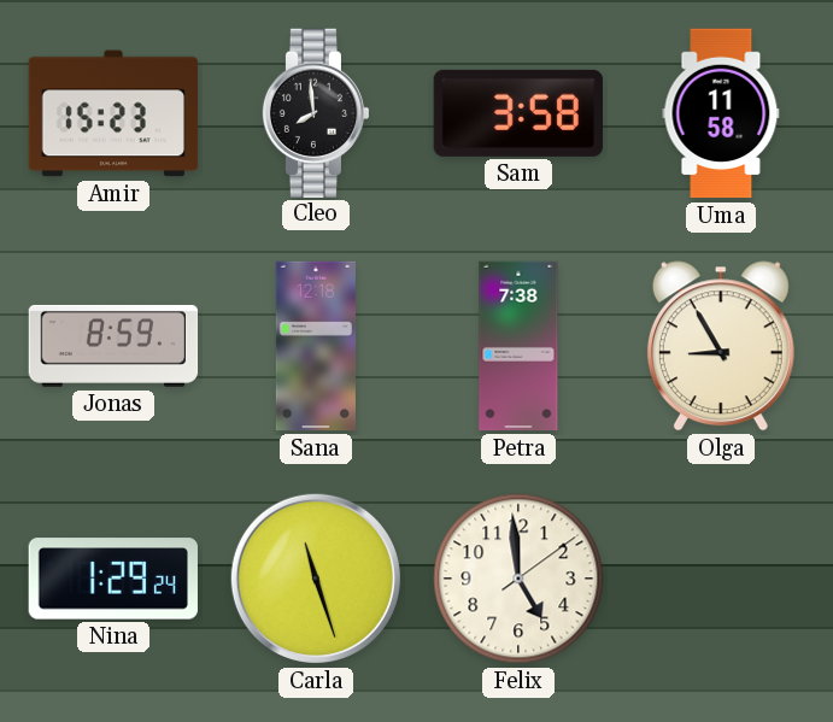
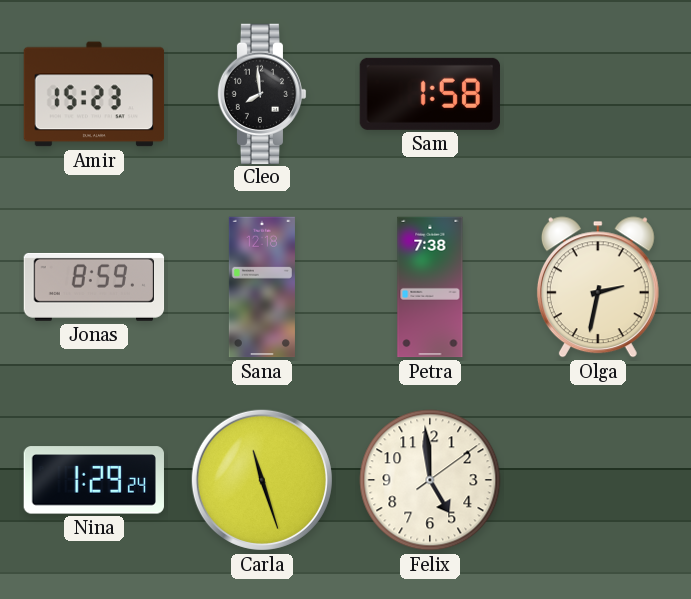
Sam: 3:58 -> 1:58
Uma: 11:58 -> none
Olga: 8:55 -> 2:32
